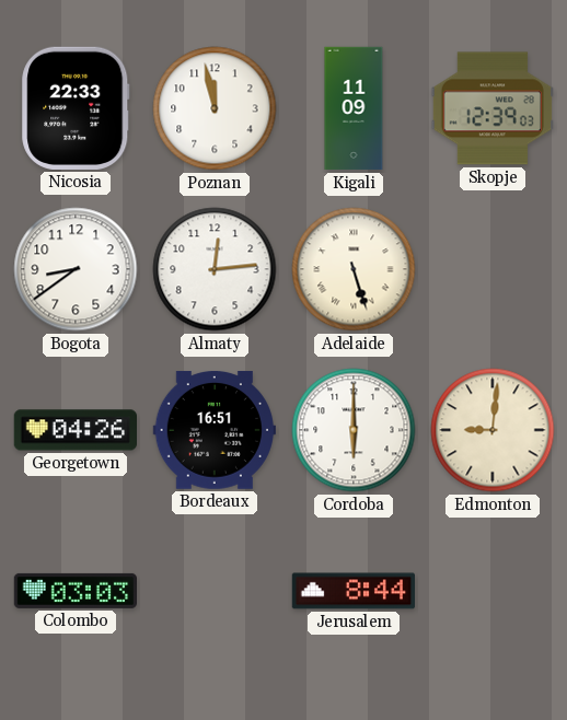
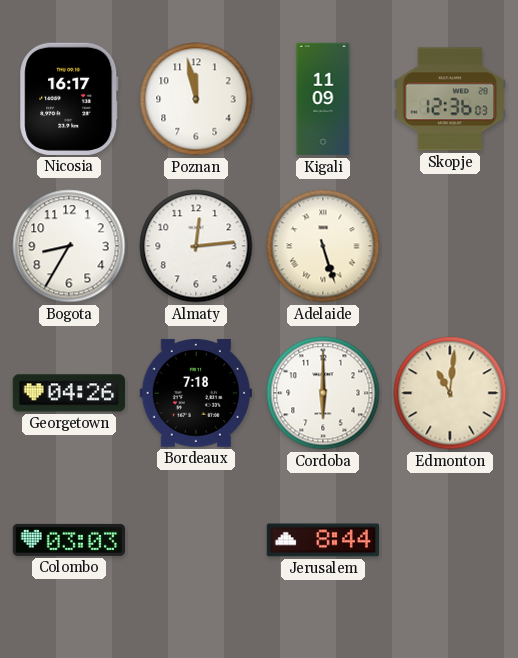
Nicosia: 22:33 -> 16:17
Skopje: 12:39 -> 12:36
Bogota: 8:39 -> 8:35
Bordeaux: 16:51 -> 7:18
Edmonton: 9:01 -> 11:01
